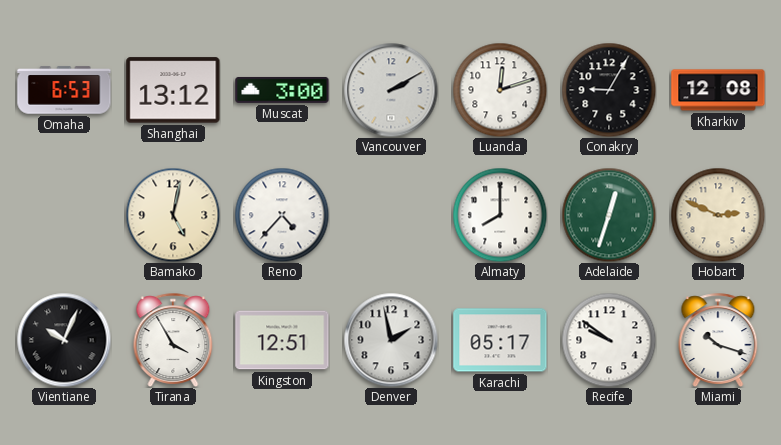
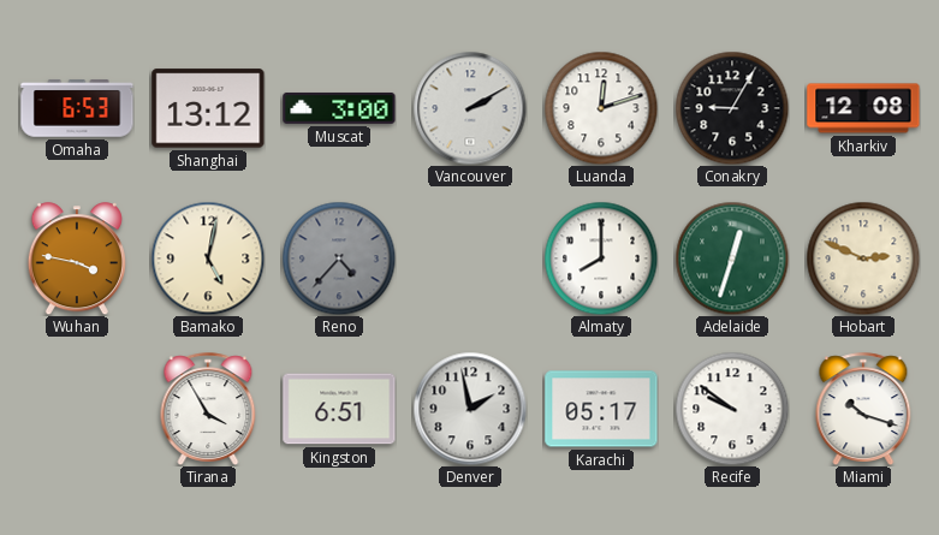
Wuhan: none -> 3:47
Reno dial: white -> grey
Vientiane: 10:04 -> none
Kingston: 12:51 -> 6:51
